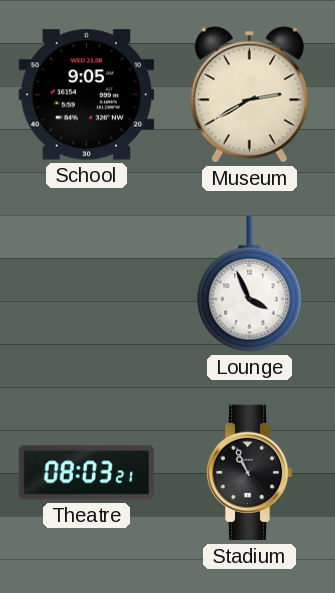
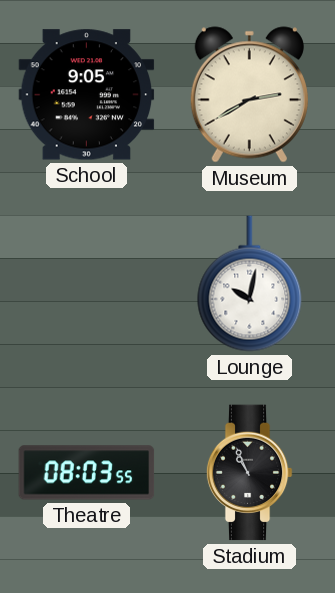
Lounge: 3:56 -> 10:02
Theatre: 08:03:21 -> 08:03:55
